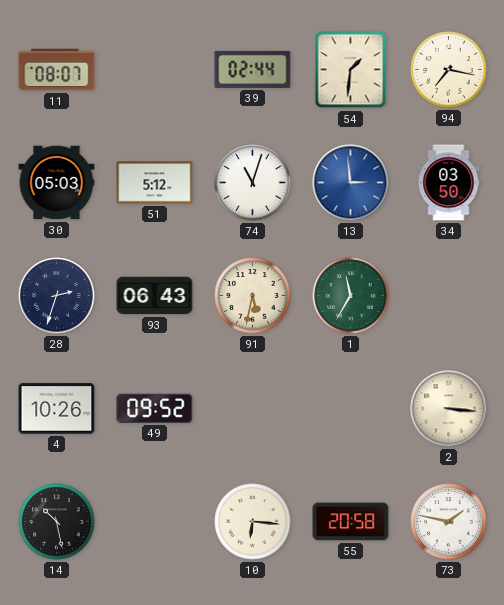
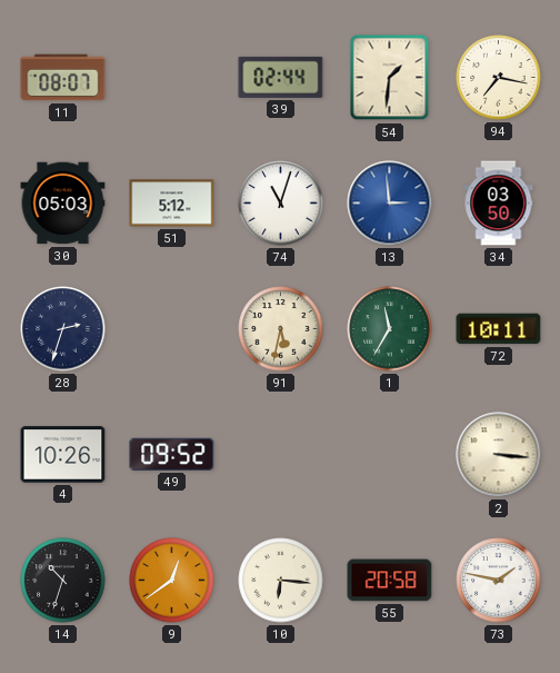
93: 06:43 -> none
72: none -> 10:11
14: 10:28 -> 10:33
9: none -> 12:39
